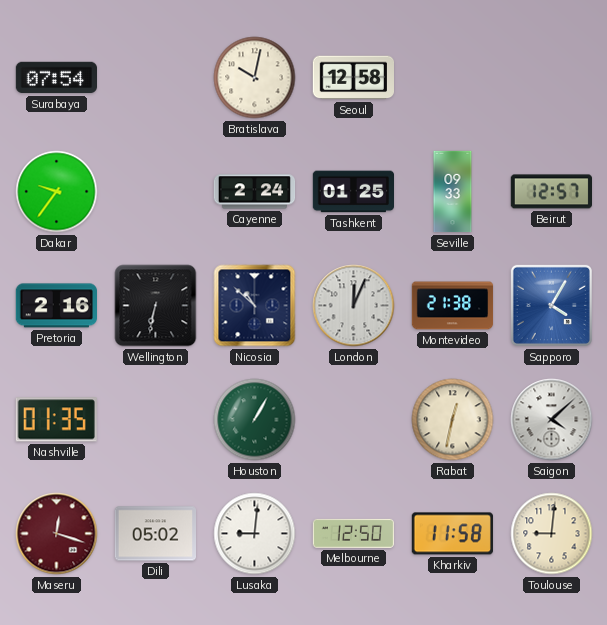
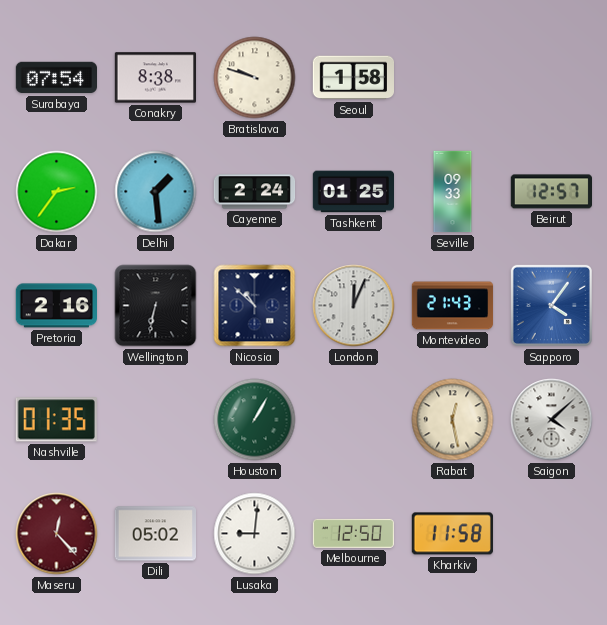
Conakry: none -> 8:38
Bratislava: 10:02 -> 9:48
Seoul: 12:58 -> 1:58
Dakar: 9:36 -> 2:36
Delhi: none -> 1:29
Montevideo: 21:38 -> 21:43
Sapporo: 4:05 -> 4:06
Rabat: 12:32 -> 12:28
Maseru: 12:18 -> 12:23
Toulouse: 9:01 -> none
